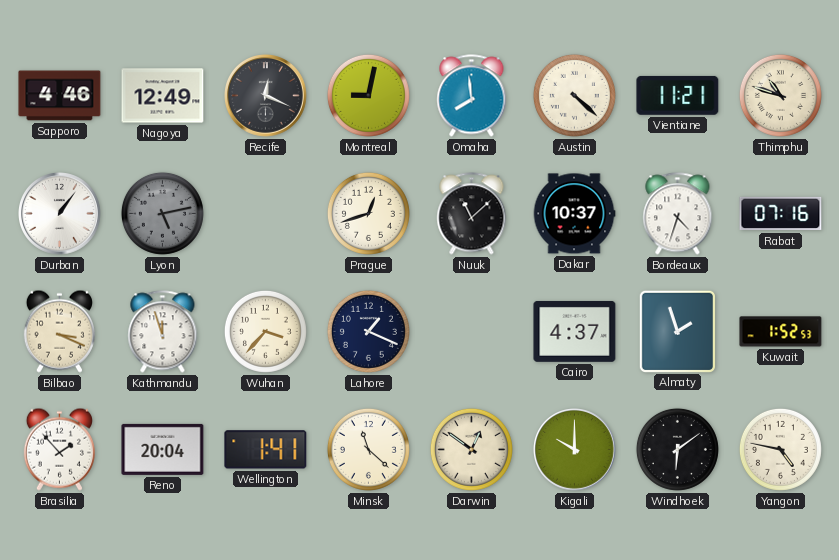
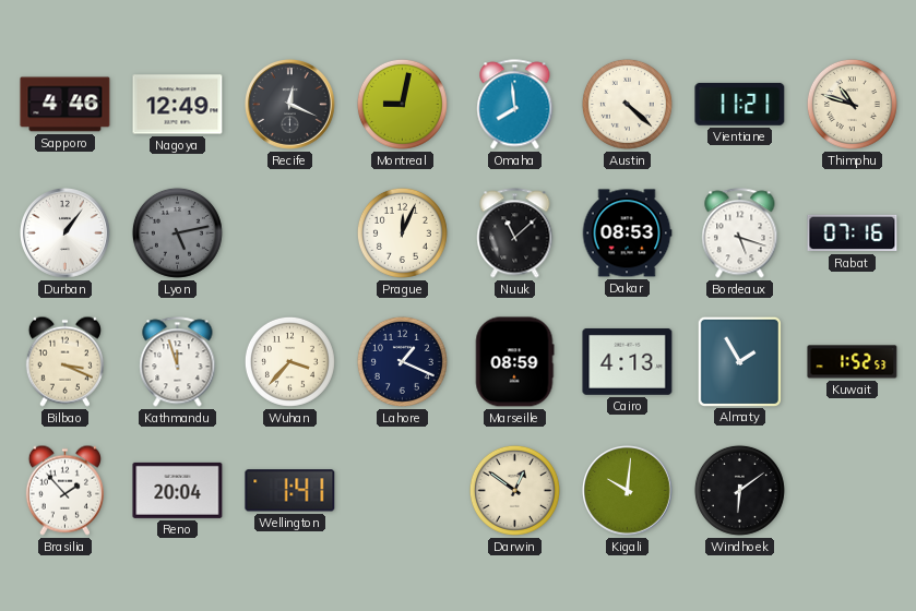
Prague: 12:42 -> 12:04
Dakar: 10:37 -> 08:53
Bordeaux: 4:33 -> 5:18
Marseille: none -> 08:59
Cairo: 4:37 -> 4:13
Almaty: 1:57 -> 1:55
Minsk: 11:22 -> none
Kigali: 10:00 -> 10:01
Yangon: 4:47 -> none
